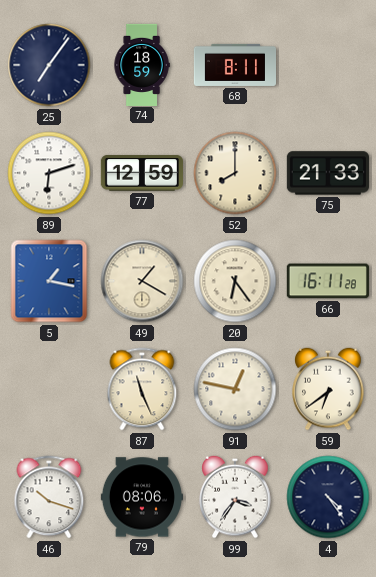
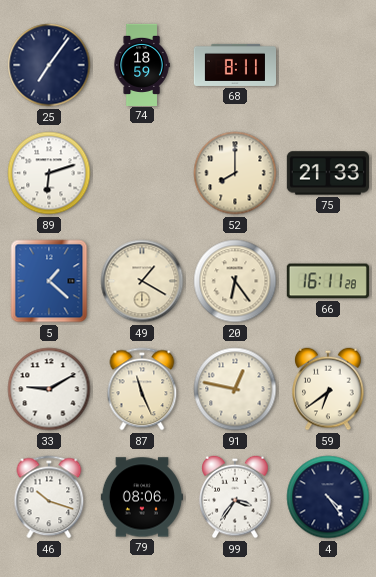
77: 12:59 -> none
5: 1:17 -> 1:22
33: none -> 9:10
